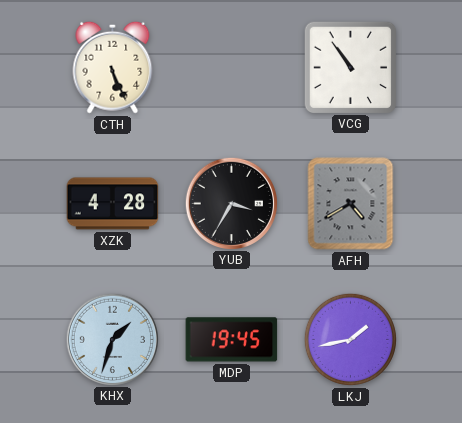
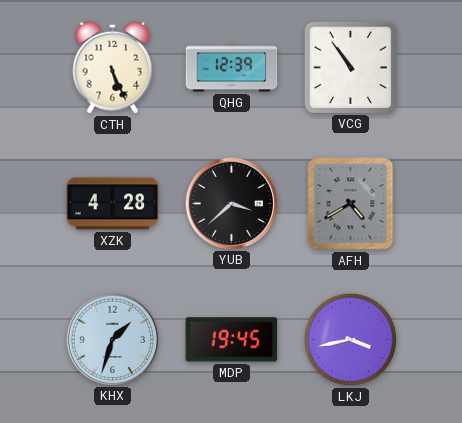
QHG: none -> 12:39
YUB: 3:35 -> 3:38
LKJ: 1:43 -> 3:43
